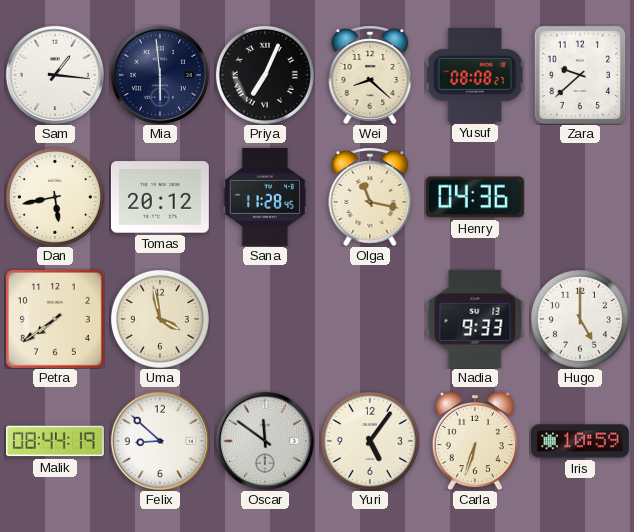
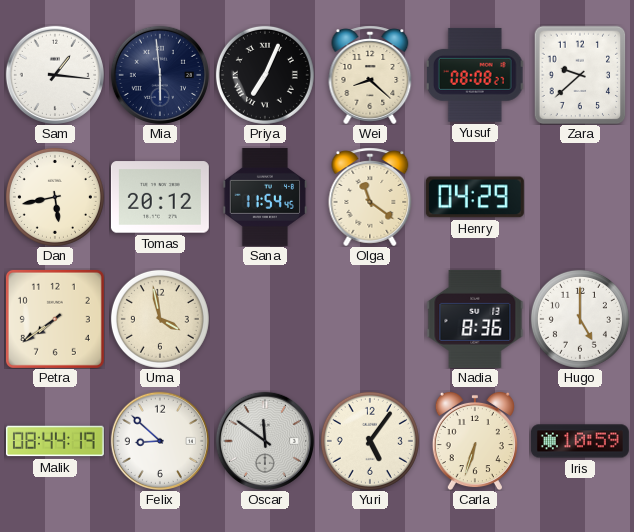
Sana: 11:28 -> 11:54
Olga: 11:17 -> 11:21
Henry: 04:36 -> 04:29
Nadia: 9:33 -> 8:36
